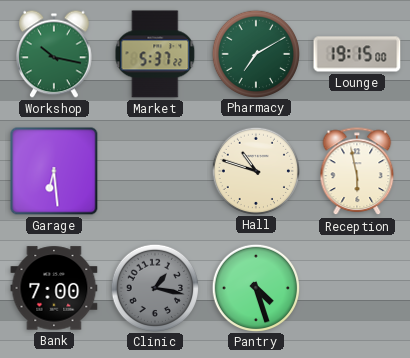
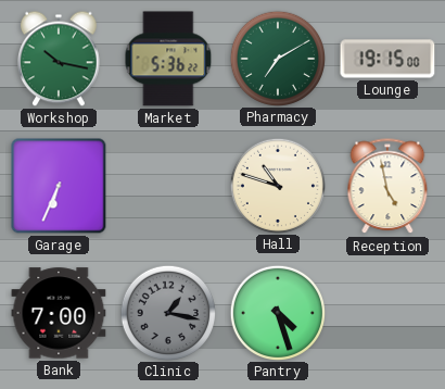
Market: 5:37 -> 5:36
Garage: 6:29 -> 6:34
Reception: 5:58 -> 4:58
